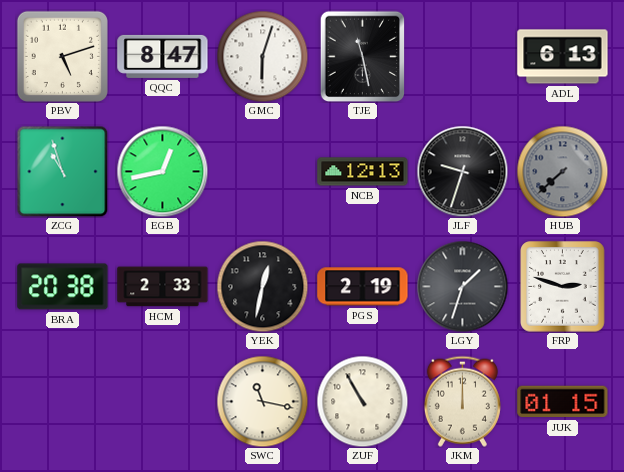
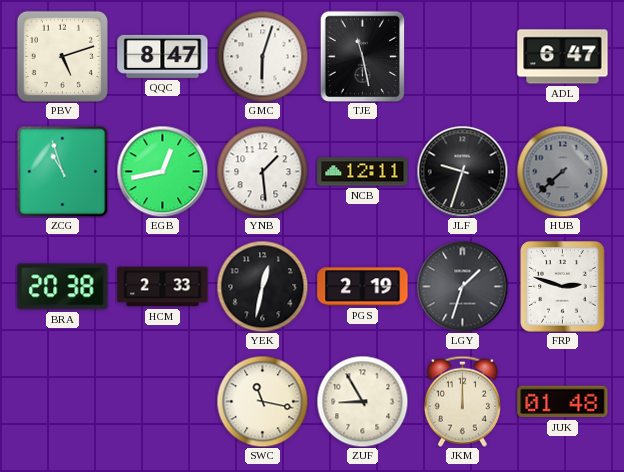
ADL: 6:13 -> 6:47
YNB: none -> 1:29
NCB: 12:13 -> 12:11
ZUF: 10:55 -> 8:55
JUK: 01:15 -> 01:48
